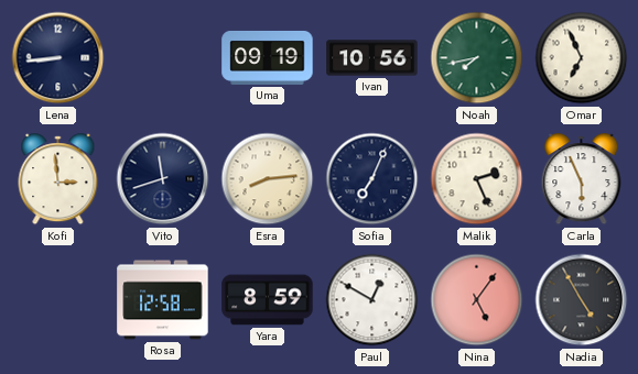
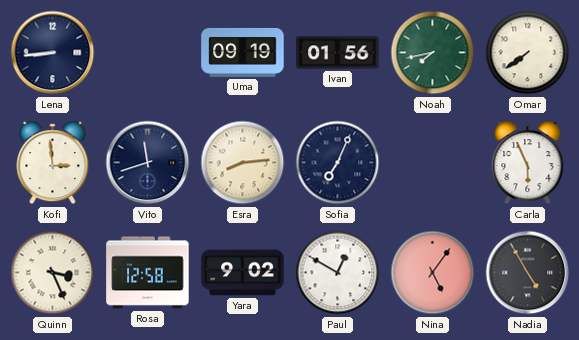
Ivan: 10:56 -> 01:56
Omar: 6:56 -> 7:39
Malik: 2:26 -> none
Quinn: none -> 3:26
Yara: 8:59 -> 9:02
